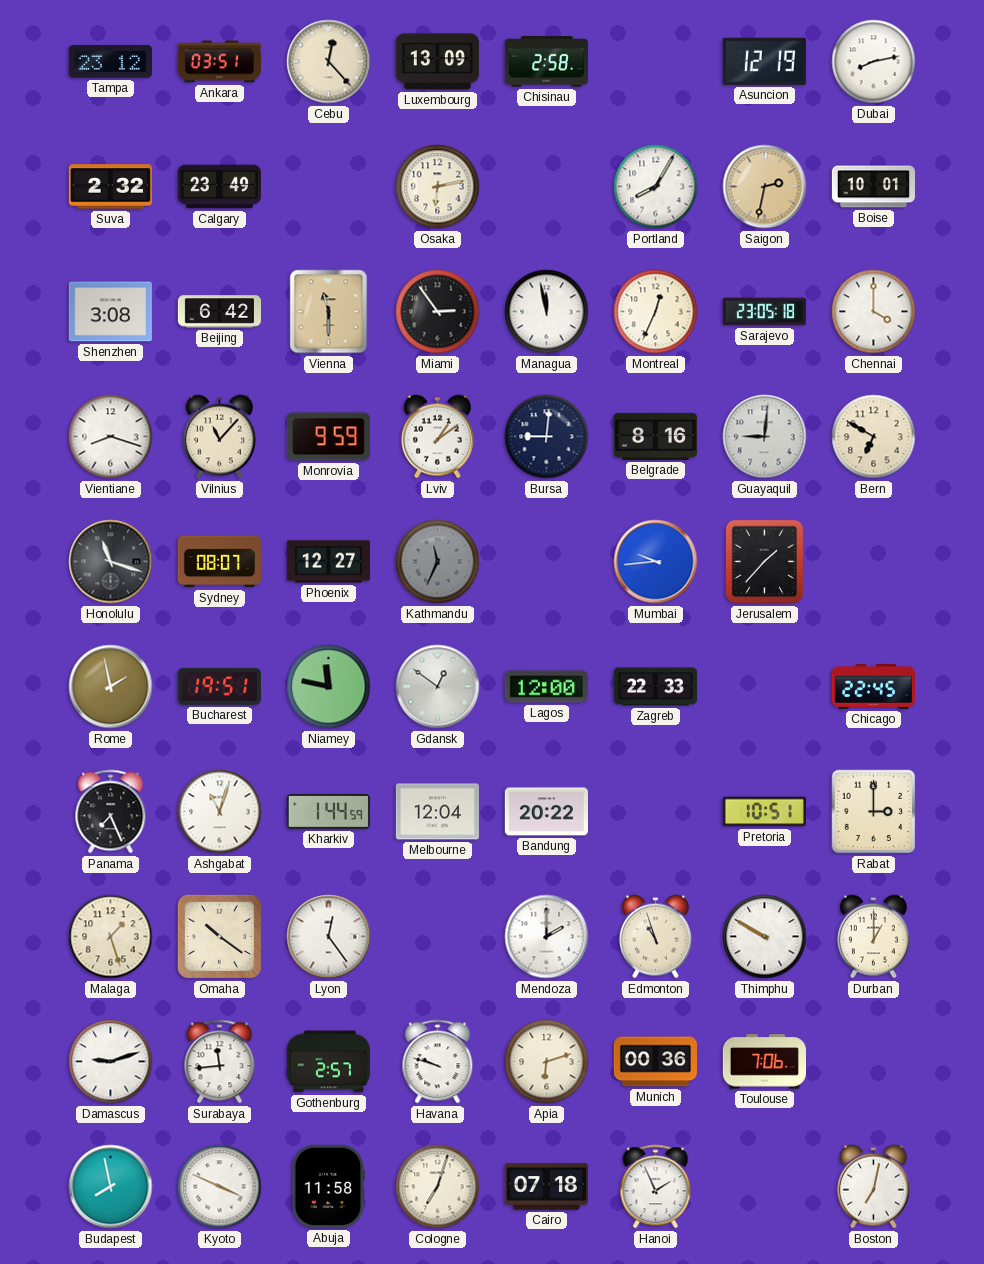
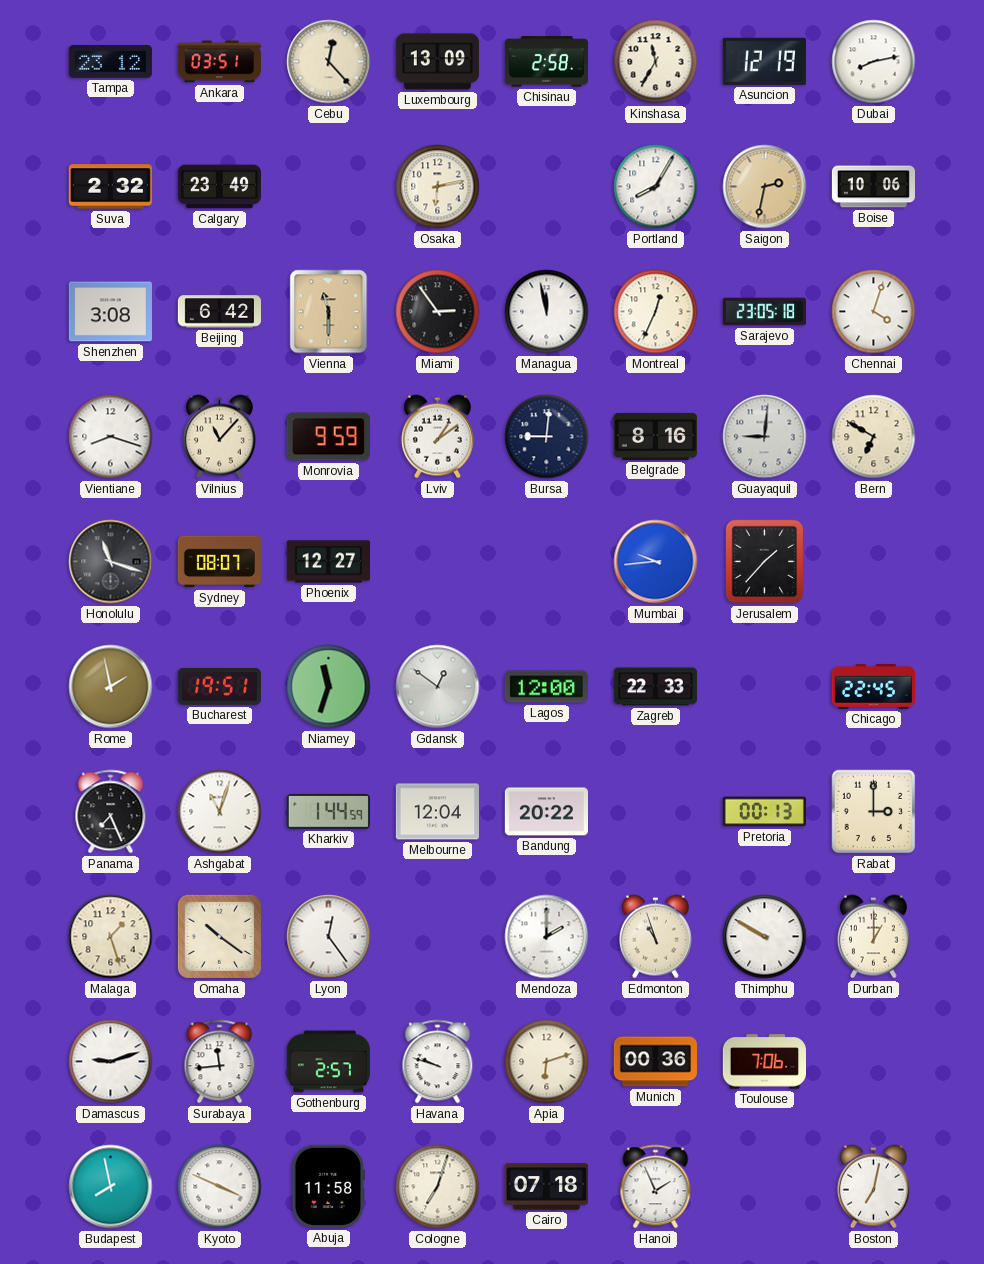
Kinshasa: none -> 11:35
Boise: 10:01 -> 10:06
Chennai: 4:00 -> 4:03
Kathmandu: 11:34 -> none
Niamey: 11:47 -> 11:33
Pretoria: 10:51 -> 00:13
